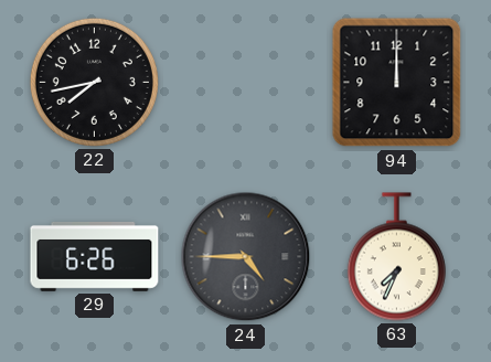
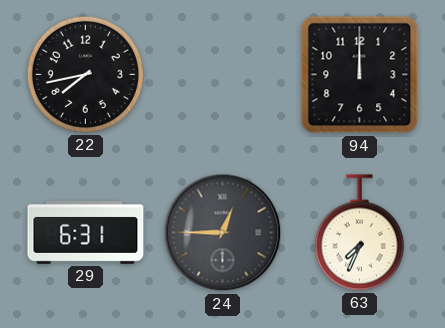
29: 6:26 -> 6:31
24: 4:45 -> 12:45
